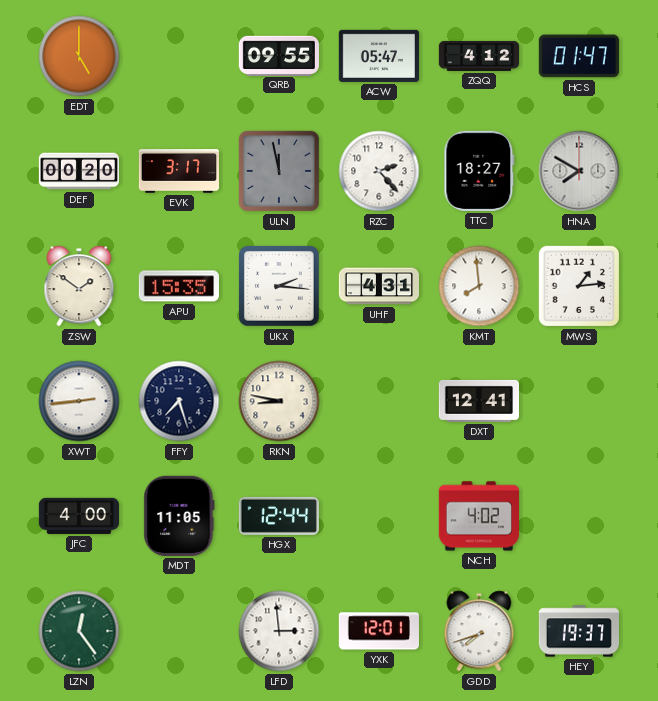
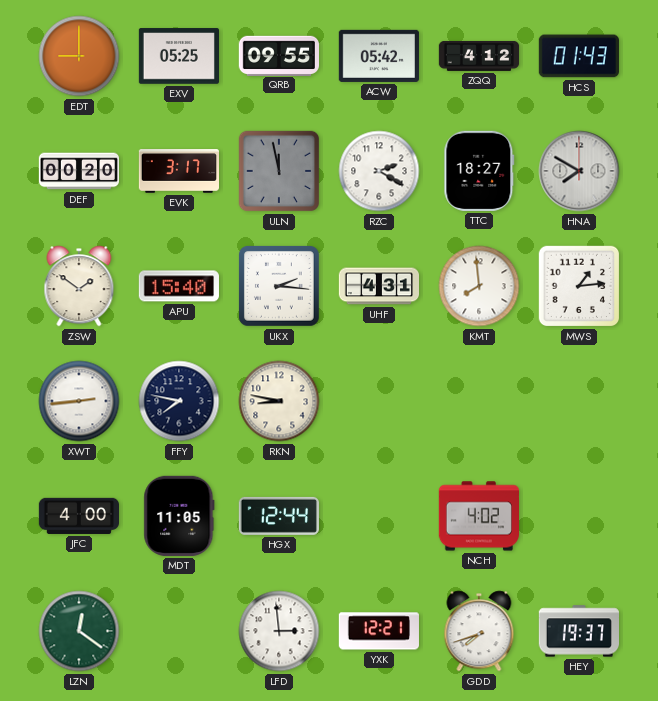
EDT: 5:00 -> 9:00
EXV: none -> 05:25
ACW: 05:47 -> 05:42
HCS: 01:47 -> 01:43
RZC: 2:23 -> 2:20
APU: 15:35 -> 15:40
FFY: 7:27 -> 7:47
DXT: 12:41 -> none
LZN: 12:24 -> 12:21
YXK: 12:01 -> 12:21
